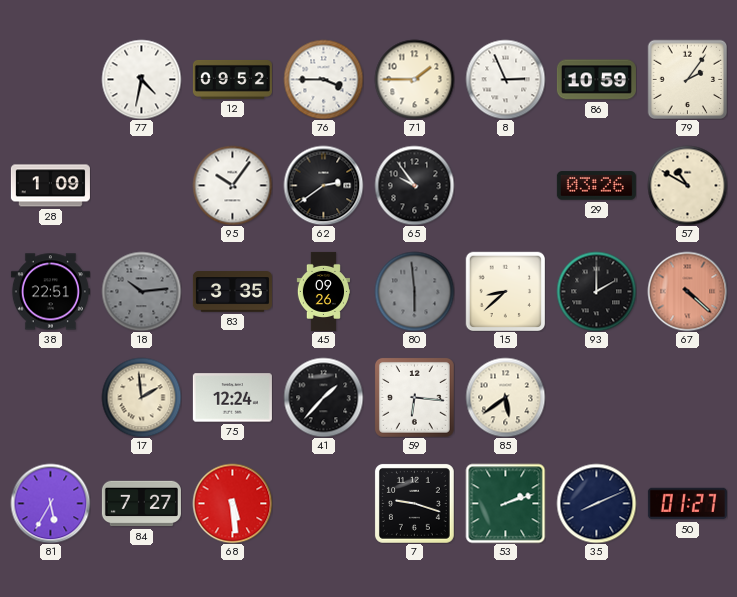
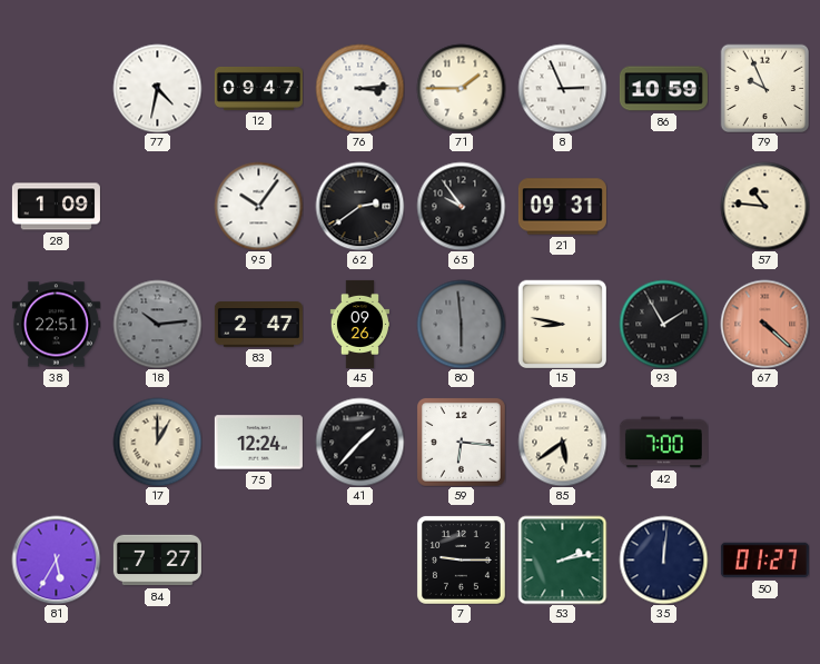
12: 09:52 -> 09:47
76: 3:45 -> 3:14
79: 2:06 -> 9:56
21: none -> 09:31
29: 03:26 -> none
57: 10:50 -> 10:46
83: 3:35 -> 2:47
15: 8:38 -> 8:47
93: 2:00 -> 1:55
17: 1:59 -> 1:00
42: none -> 7:00
68: 5:29 -> none
7: 9:18 -> 9:15
53: 2:12 -> 2:13
35: 8:11 -> 12:01
